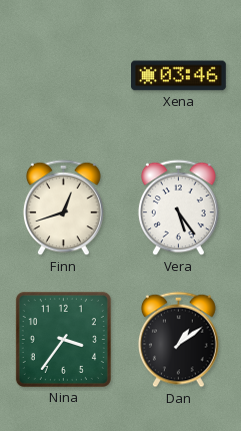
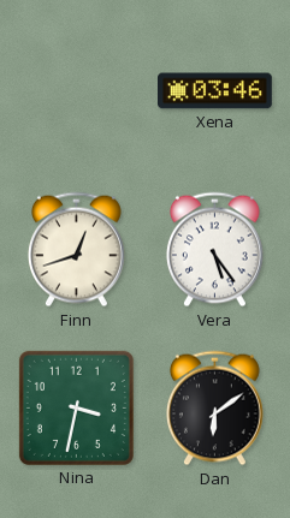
Nina: 3:36 -> 3:32
Dan: 1:09 -> 6:09
